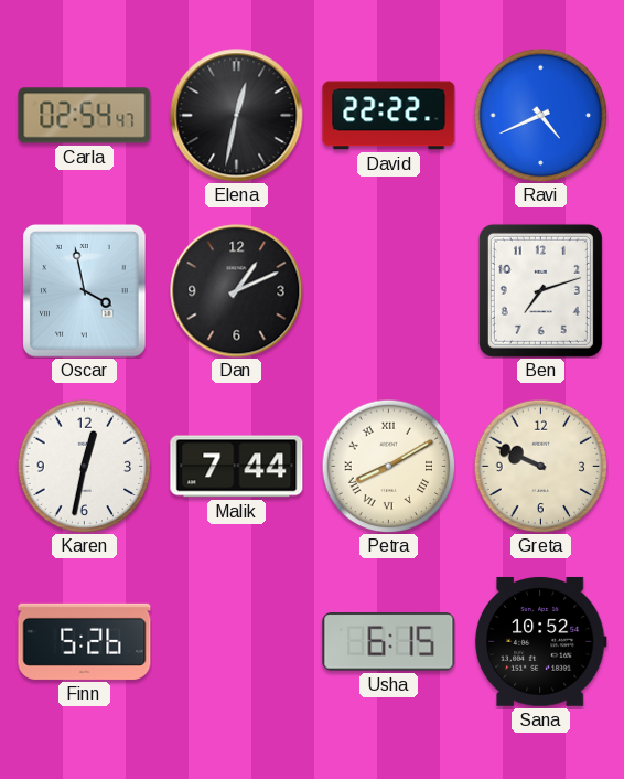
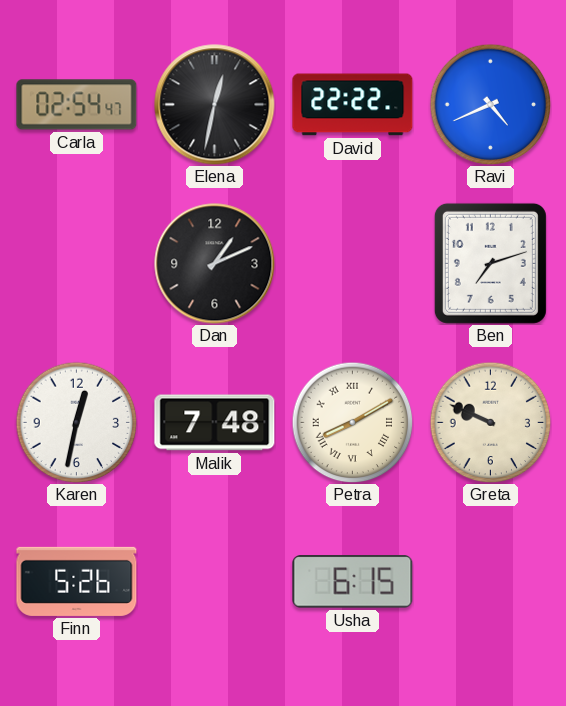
Oscar: 3:58 -> none
Malik: 7:44 -> 7:48
Sana: 10:52 -> none
